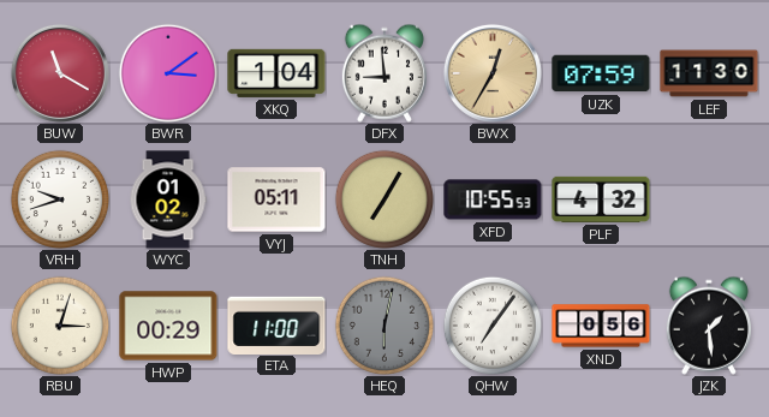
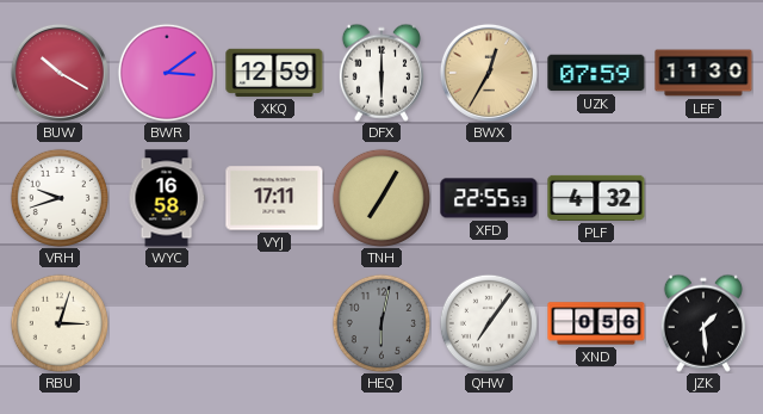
BUW: 11:20 -> 10:20
XKQ: 1:04 -> 12:59
DFX: 8:59 -> 6:00
WYC: 01:02 -> 16:58
VYJ: 05:11 -> 17:11
XFD: 10:55 -> 22:55
HWP: 00:29 -> none
ETA: 11:00 -> none
